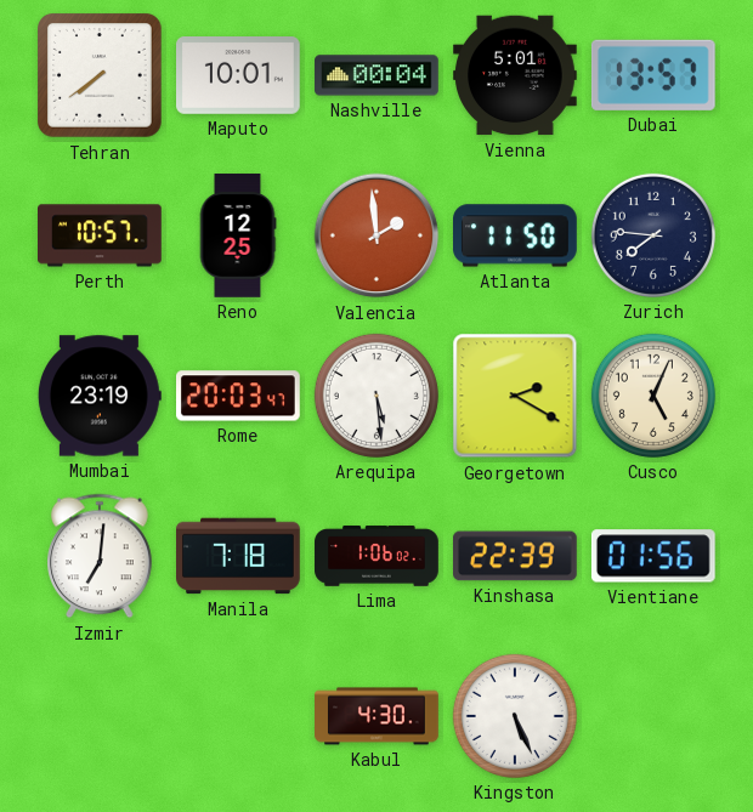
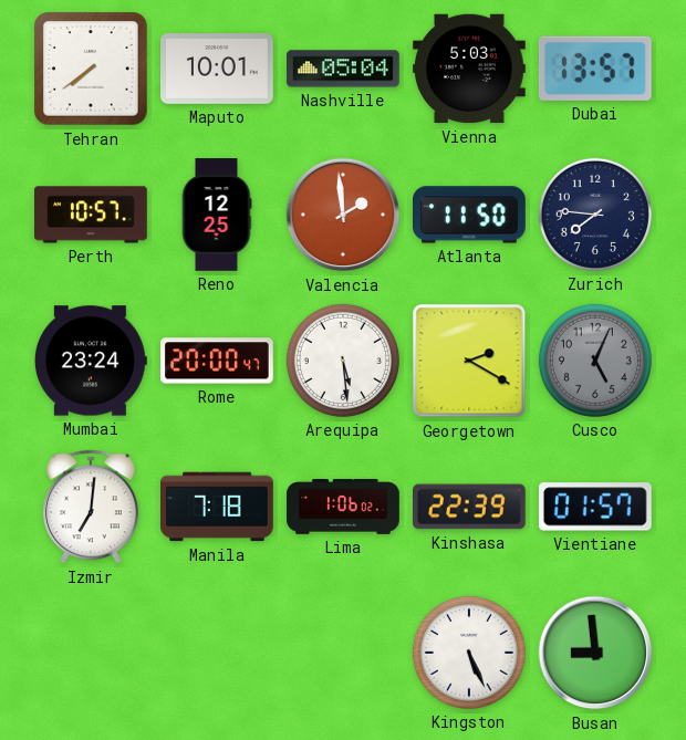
Nashville: 00:04 -> 05:04
Vienna: 5:01 -> 5:03
Mumbai: 23:19 -> 23:24
Rome: 20:03 -> 20:00
Cusco dial: cream -> grey
Vientiane: 01:56 -> 01:57
Kabul: 4:30 -> none
Busan: none -> 8:59
